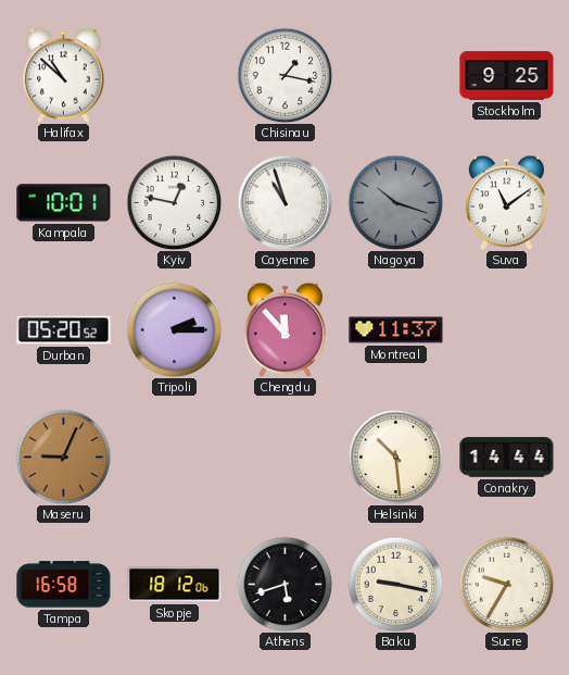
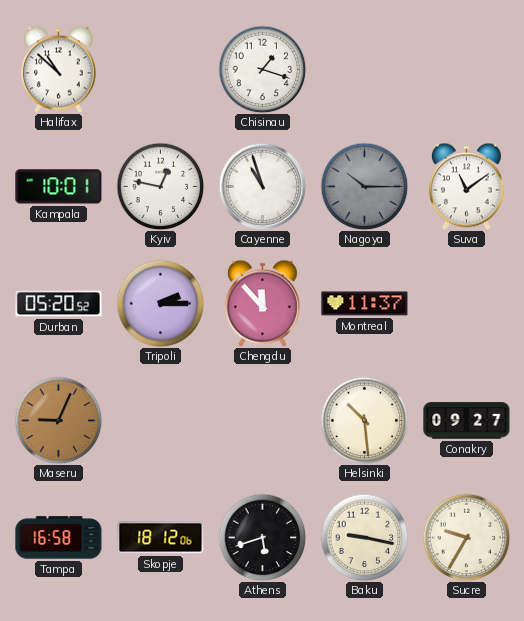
Chisinau: 1:17 -> 1:18
Stockholm: 9:25 -> none
Nagoya: 10:18 -> 10:15
Conakry: 14:44 -> 09:27
